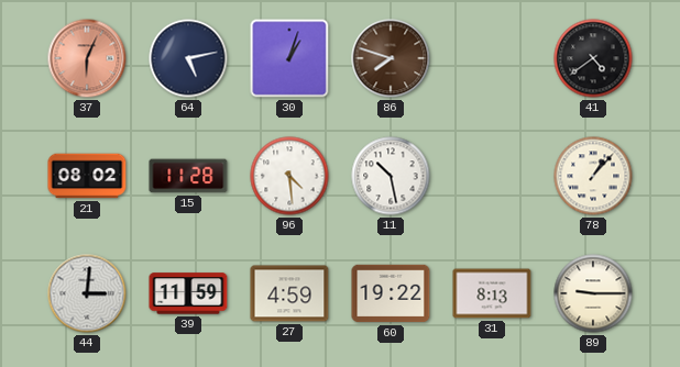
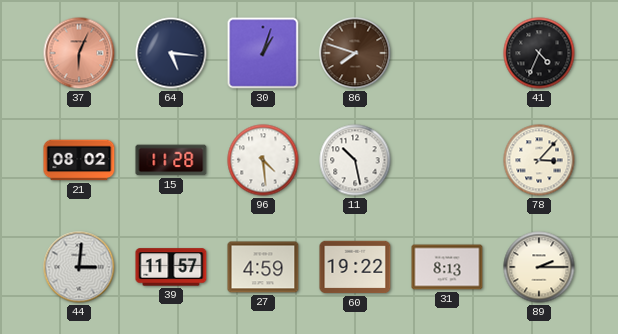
64: 5:13 -> 5:16
41: 4:39 -> 4:34
78: 1:07 -> 3:07
39: 11:59 -> 11:57
89: 9:15 -> 2:15
